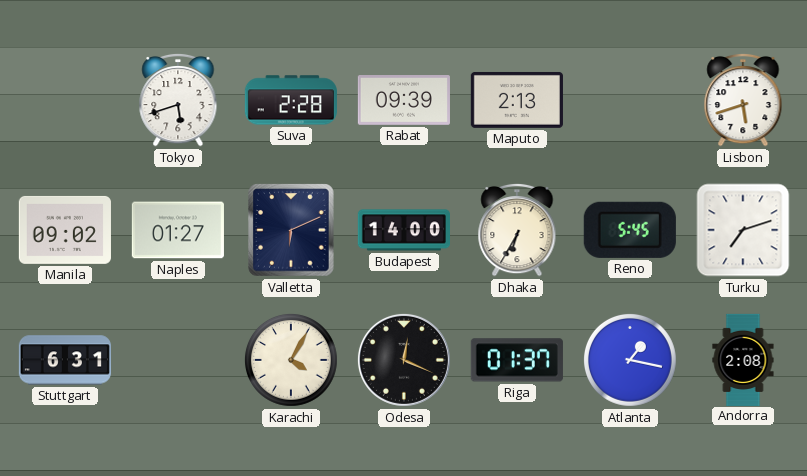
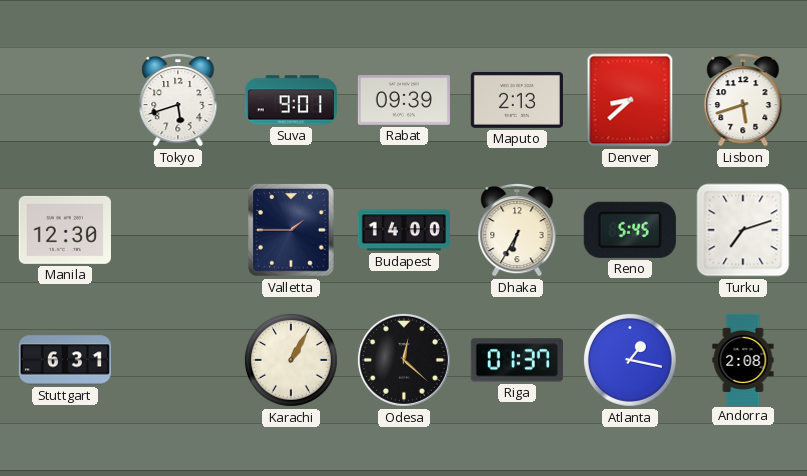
Suva: 2:28 -> 9:01
Denver: none -> 8:38
Manila: 09:02 -> 12:30
Naples: 01:27 -> none
Valletta: 6:11 -> 1:45
Karachi: 4:05 -> 1:05
Odesa: 12:19 -> 12:22
